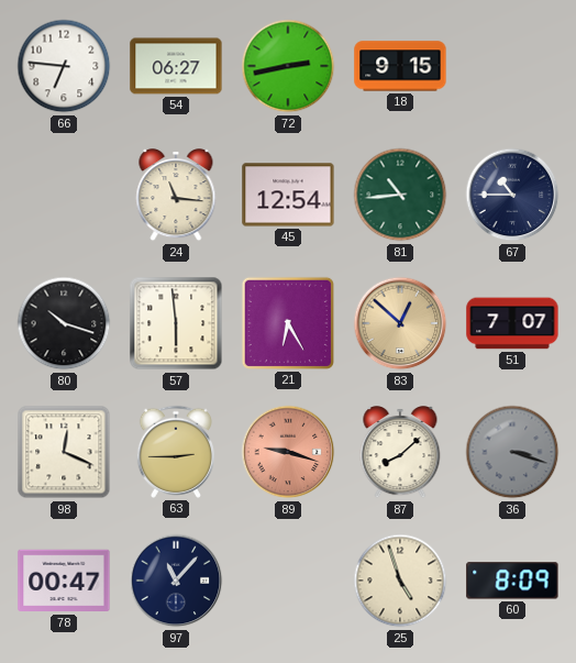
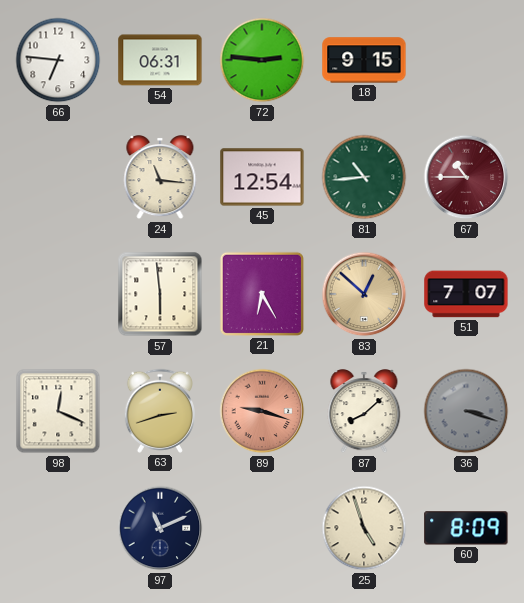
54: 06:27 -> 06:31
72: 2:43 -> 2:46
67 dial: navy -> burgundy
80: 10:18 -> none
63: 2:45 -> 2:42
78: 00:47 -> none
97: 11:07 -> 11:11
